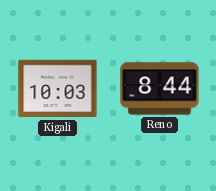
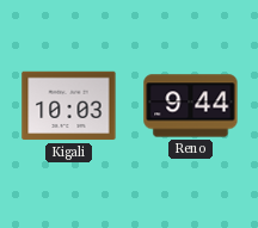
Reno: 8:44 -> 9:44
